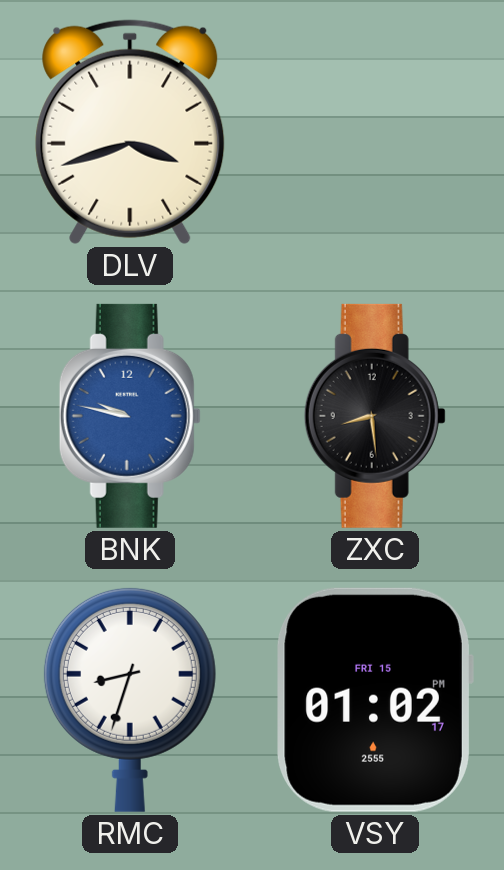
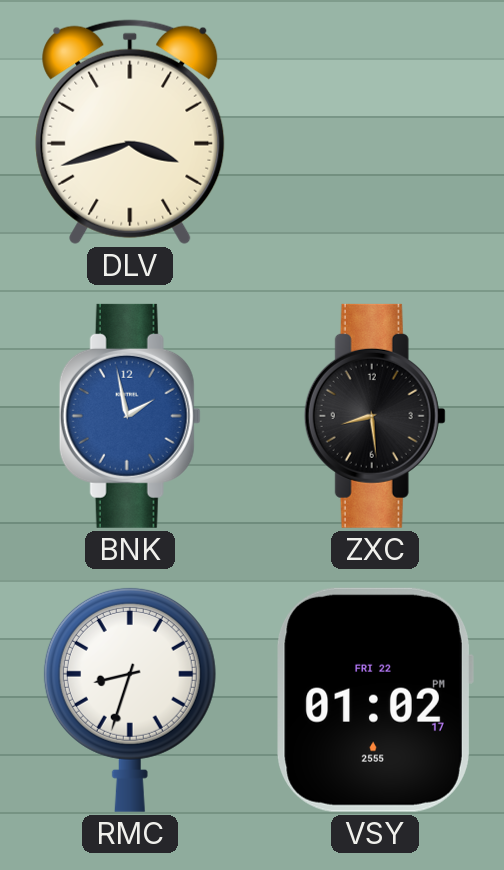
BNK: 9:47 -> 1:58
VSY date: FRI 15 -> FRI 22
